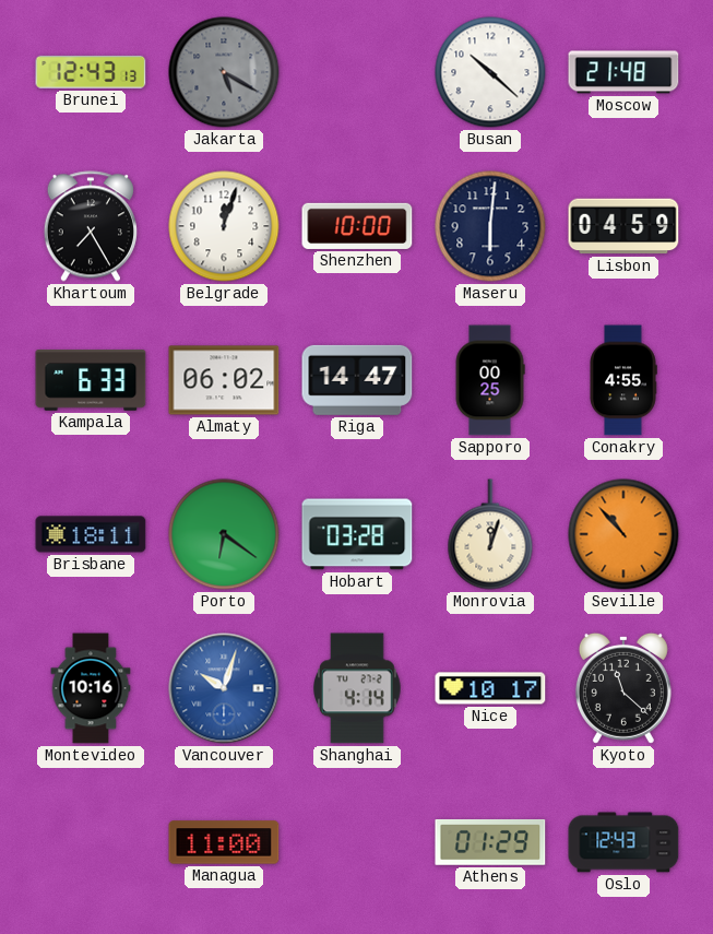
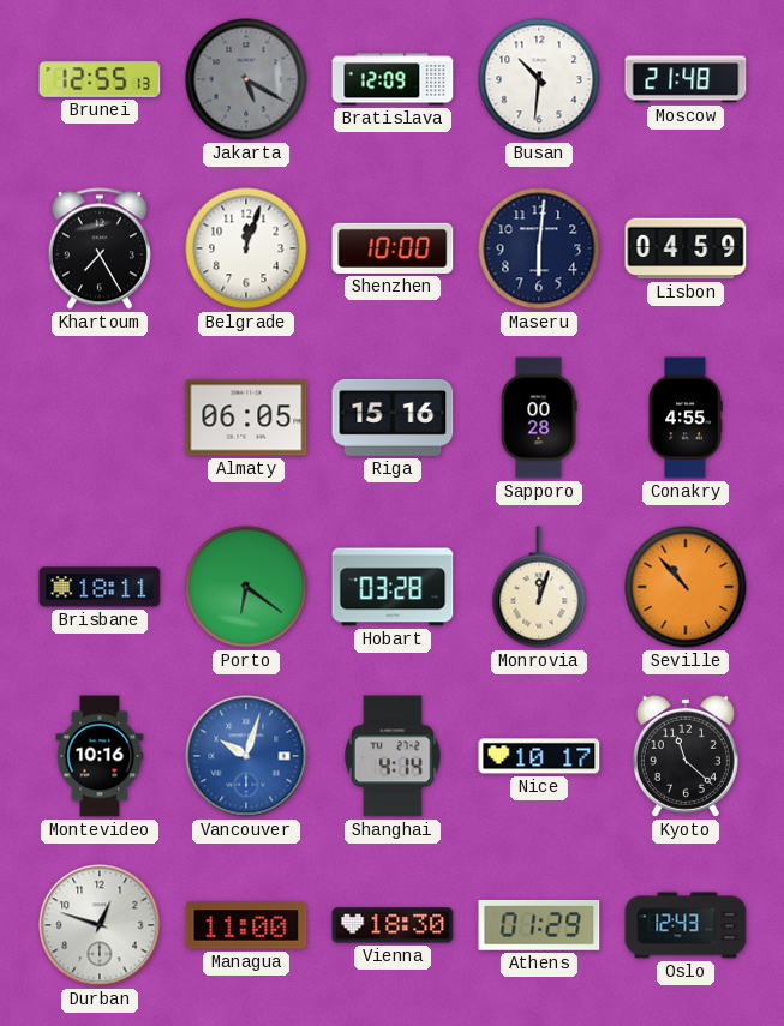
Brunei: 12:43 -> 12:55
Bratislava: none -> 12:09
Busan: 10:22 -> 10:31
Kampala: 6:33 -> none
Almaty: 06:02 -> 06:05
Riga: 14:47 -> 15:16
Sapporo: 00:25 -> 00:28
Durban: none -> 12:48
Vienna: none -> 18:30
